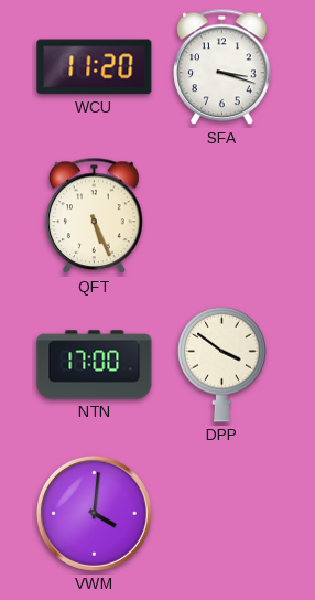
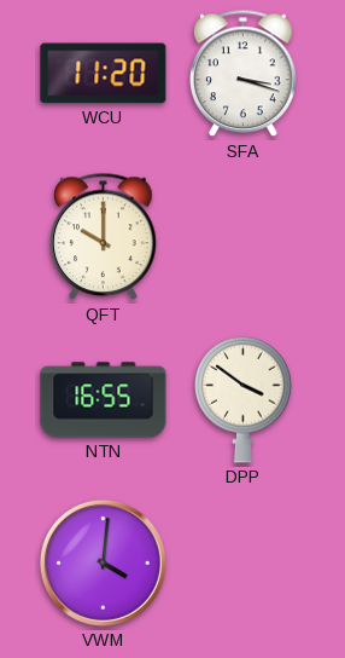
QFT: 5:26 -> 10:00
NTN: 17:00 -> 16:55
